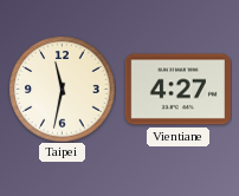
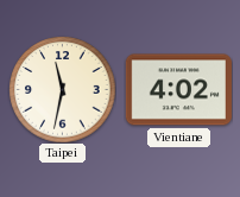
Vientiane: 4:27 -> 4:02
